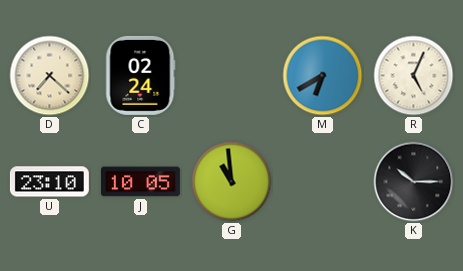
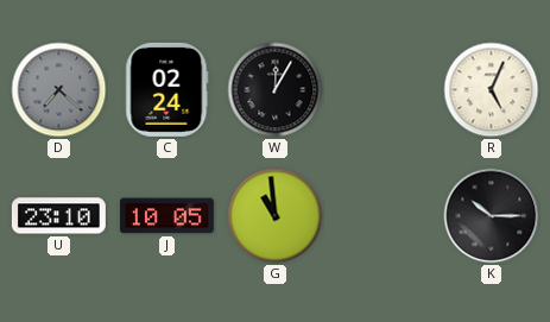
D dial: cream -> grey
W: none -> 12:05
M: 6:40 -> none
